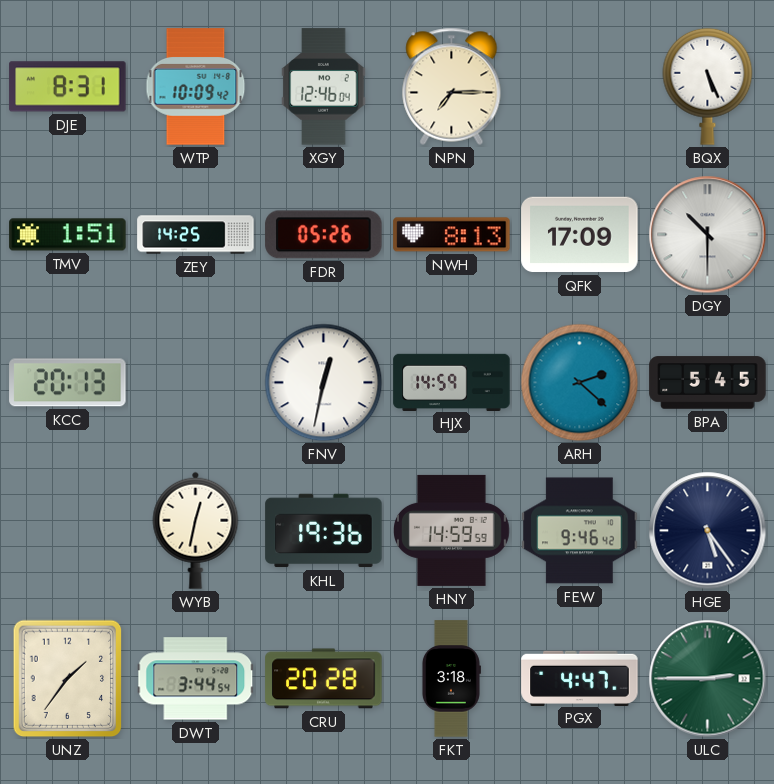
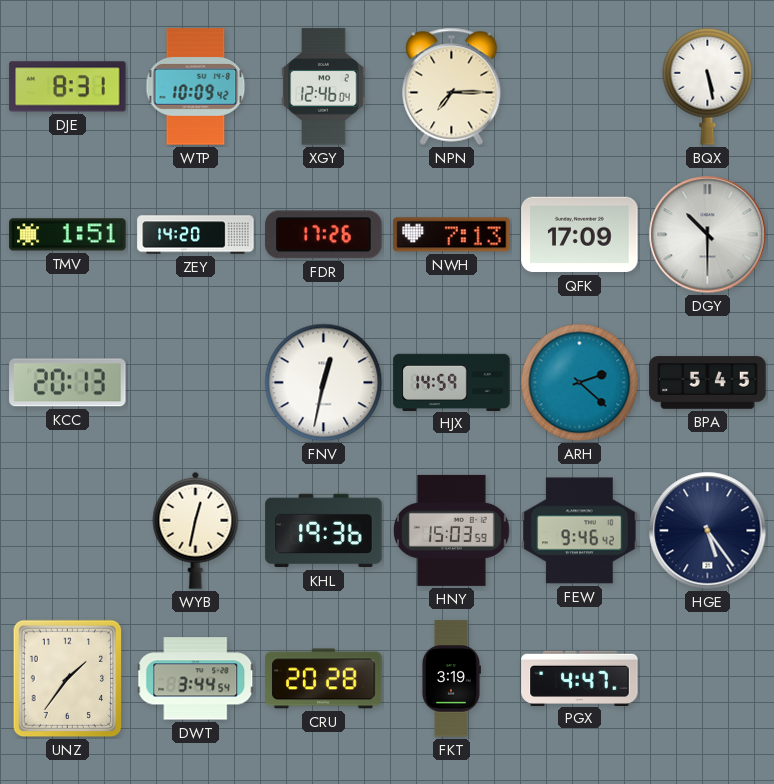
BQX: 5:26 -> 5:28
ZEY: 14:25 -> 14:20
FDR: 05:26 -> 17:26
NWH: 8:13 -> 7:13
HNY: 14:59 -> 15:03
FKT: 3:18 -> 3:19
ULC: 2:45 -> none
